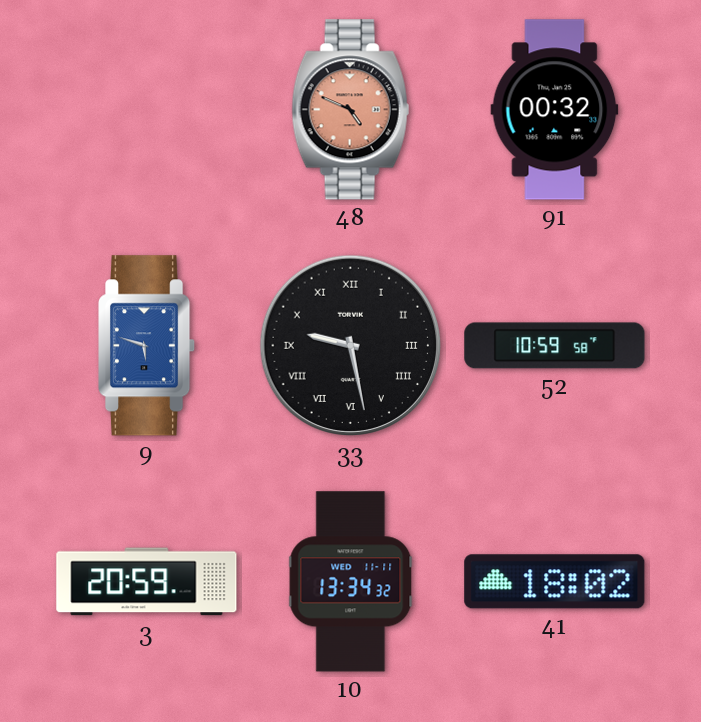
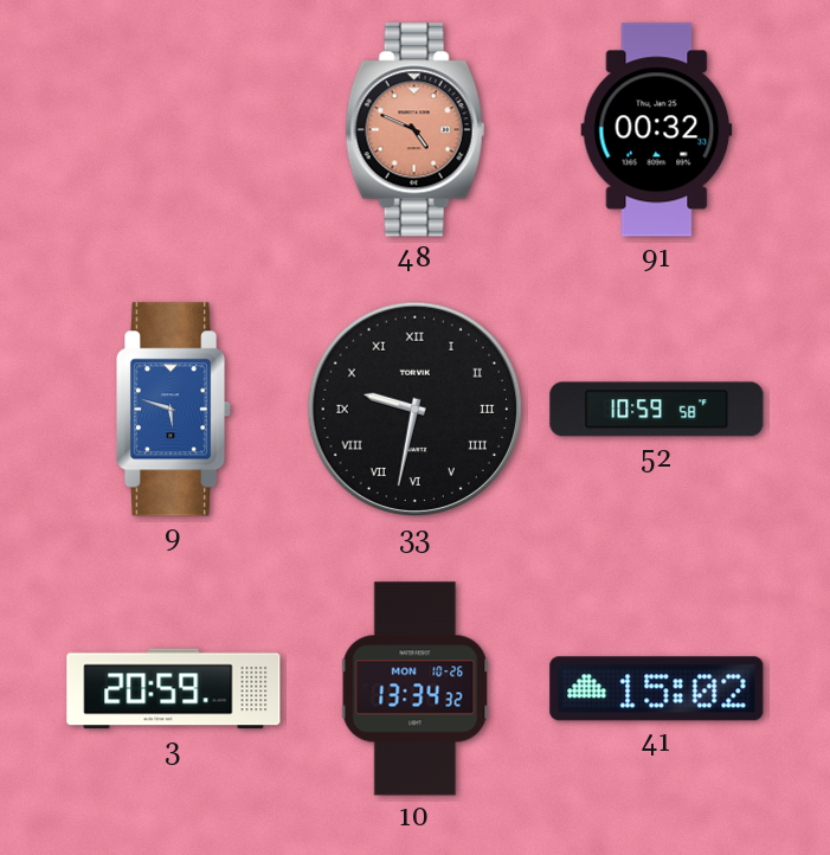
33: 9:28 -> 9:32
10 date: WED 11-11 -> MON 10-26
41: 18:02 -> 15:02
